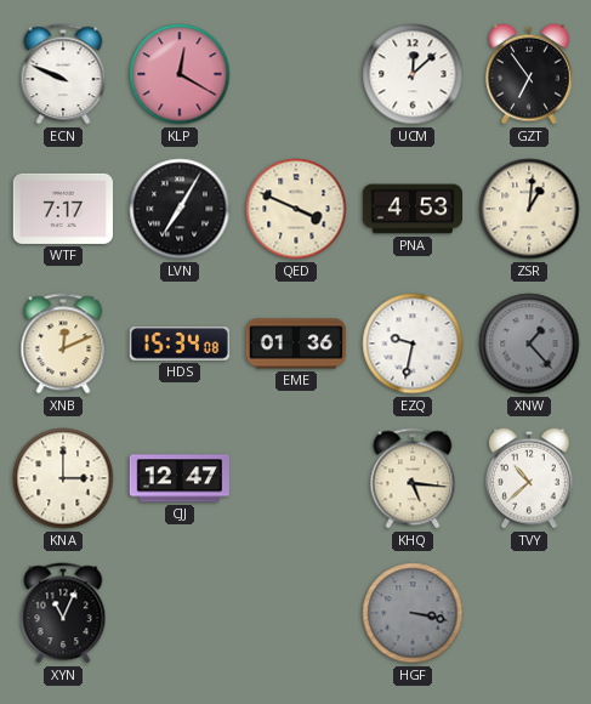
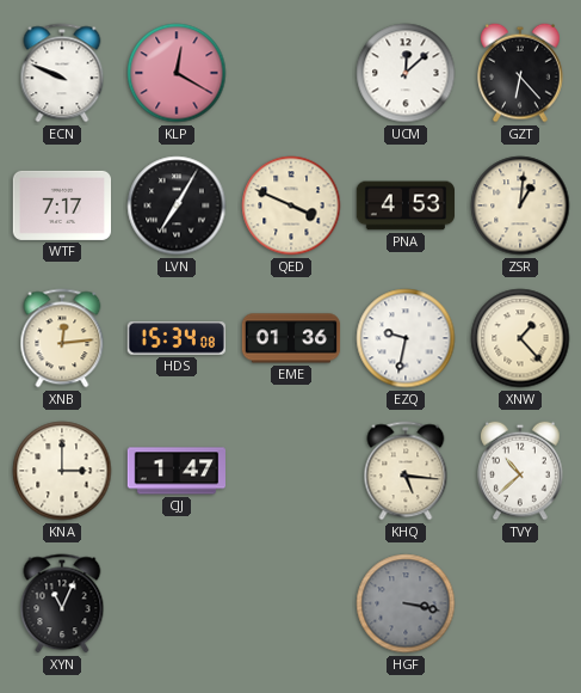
GZT: 6:54 -> 6:23
XNB: 12:11 -> 12:14
XNW dial: grey -> cream
CJJ: 12:47 -> 1:47
